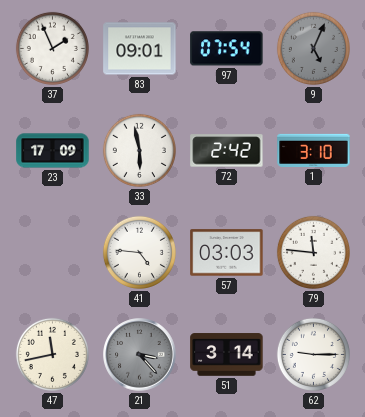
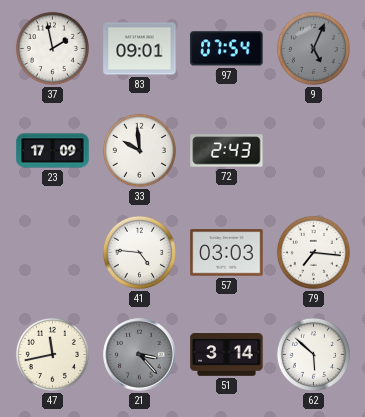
37: 1:56 -> 1:58
33: 5:58 -> 9:59
72: 2:42 -> 2:43
1: 3:10 -> none
79: 11:46 -> 7:16
62: 9:15 -> 5:52
